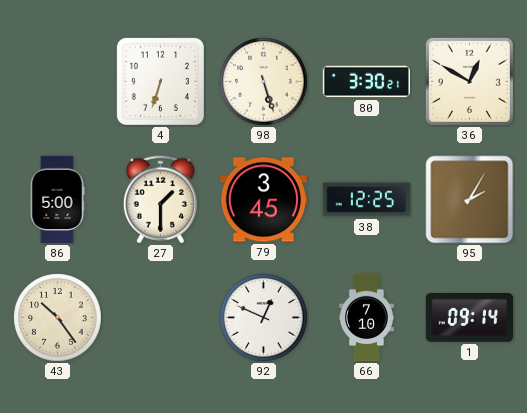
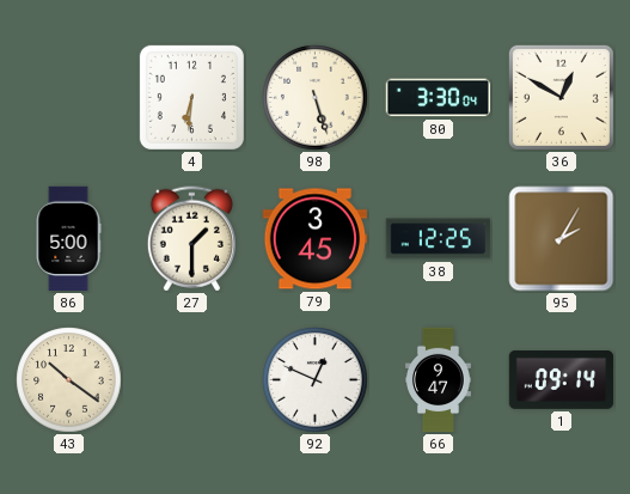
4: 6:33 -> 6:31
80: 3:30:21 -> 3:30:04
43: 10:24 -> 10:21
66: 7:10 -> 9:47
